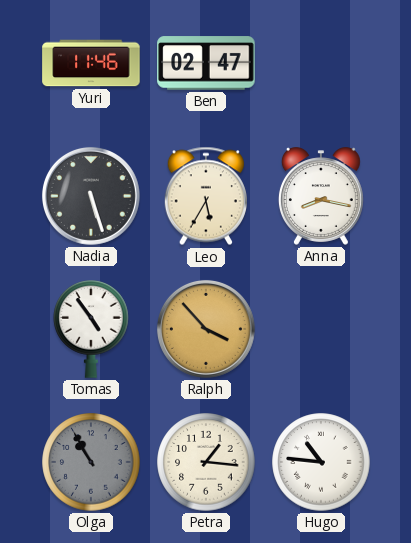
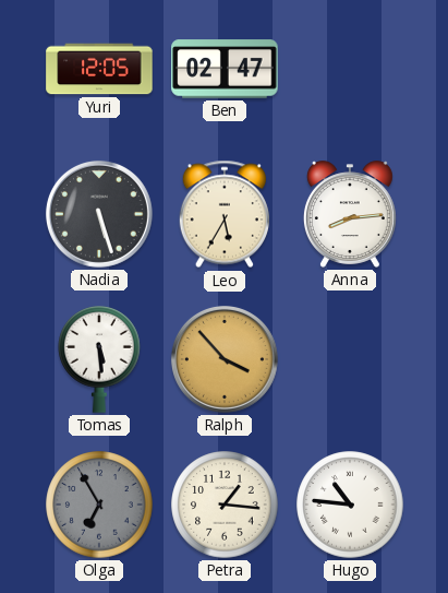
Yuri: 11:46 -> 12:05
Anna: 8:17 -> 8:14
Tomas: 4:54 -> 5:29
Olga: 10:55 -> 6:55
